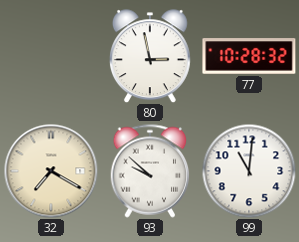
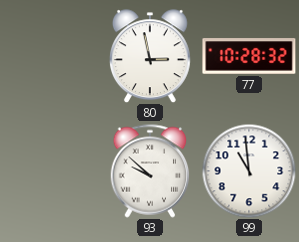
32: 7:20 -> none
99: 11:01 -> 10:59
